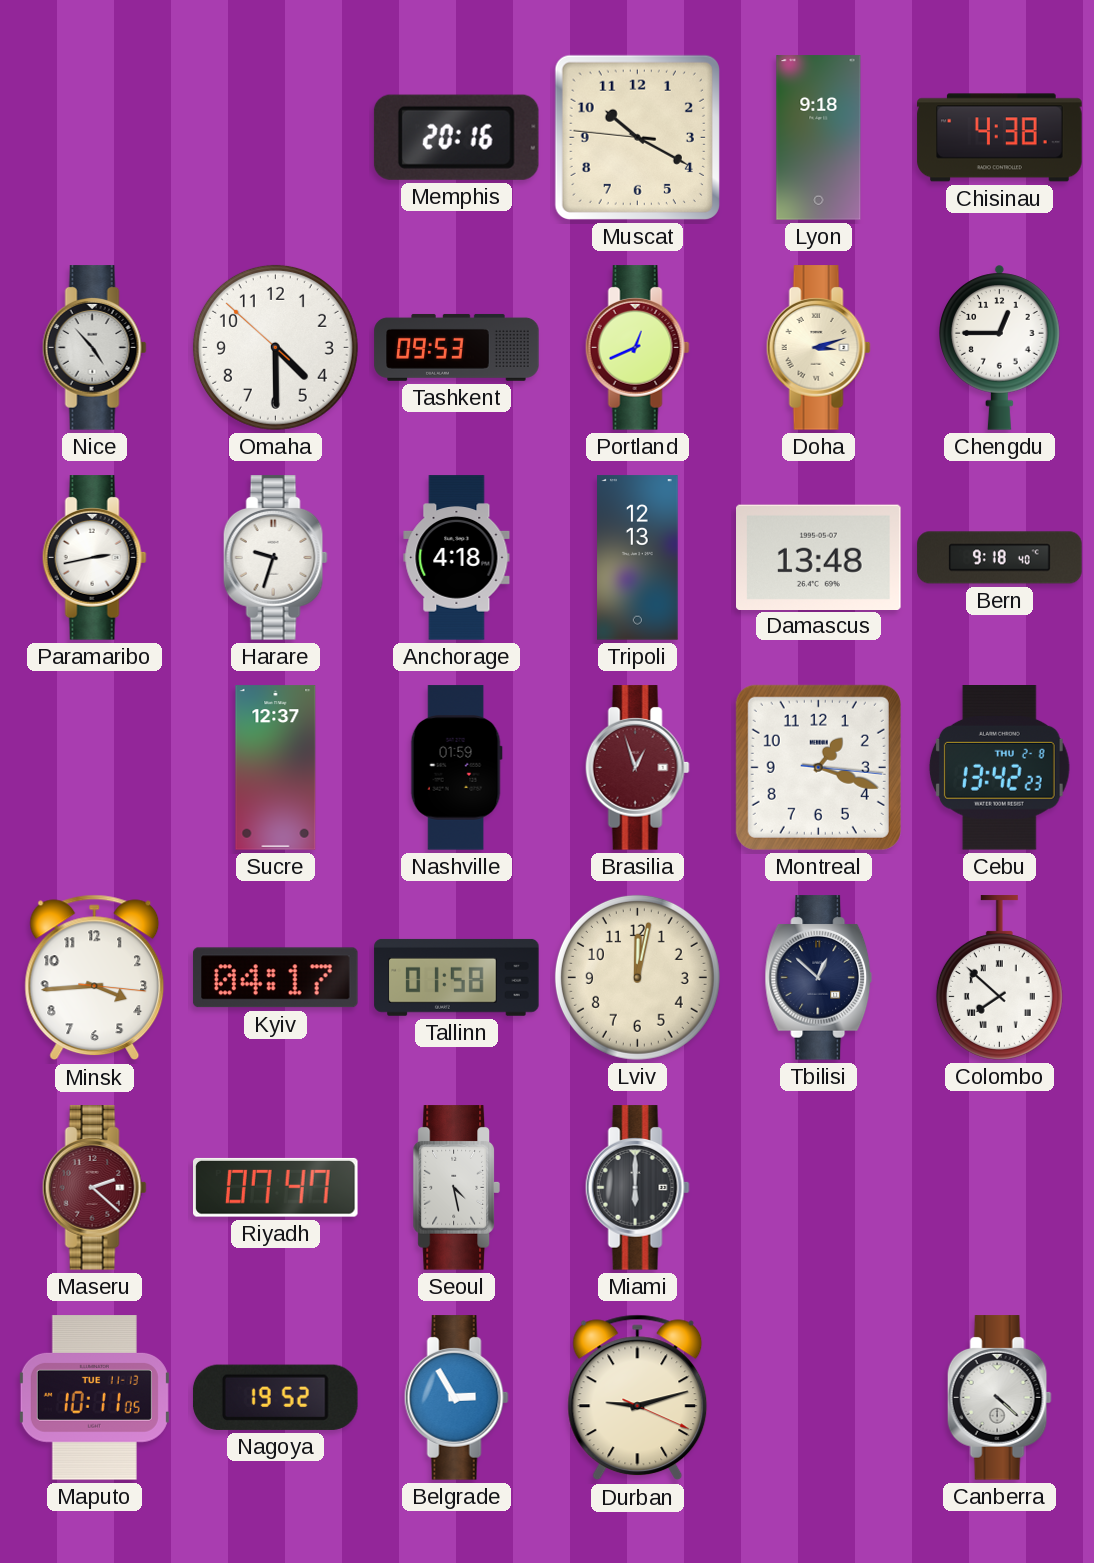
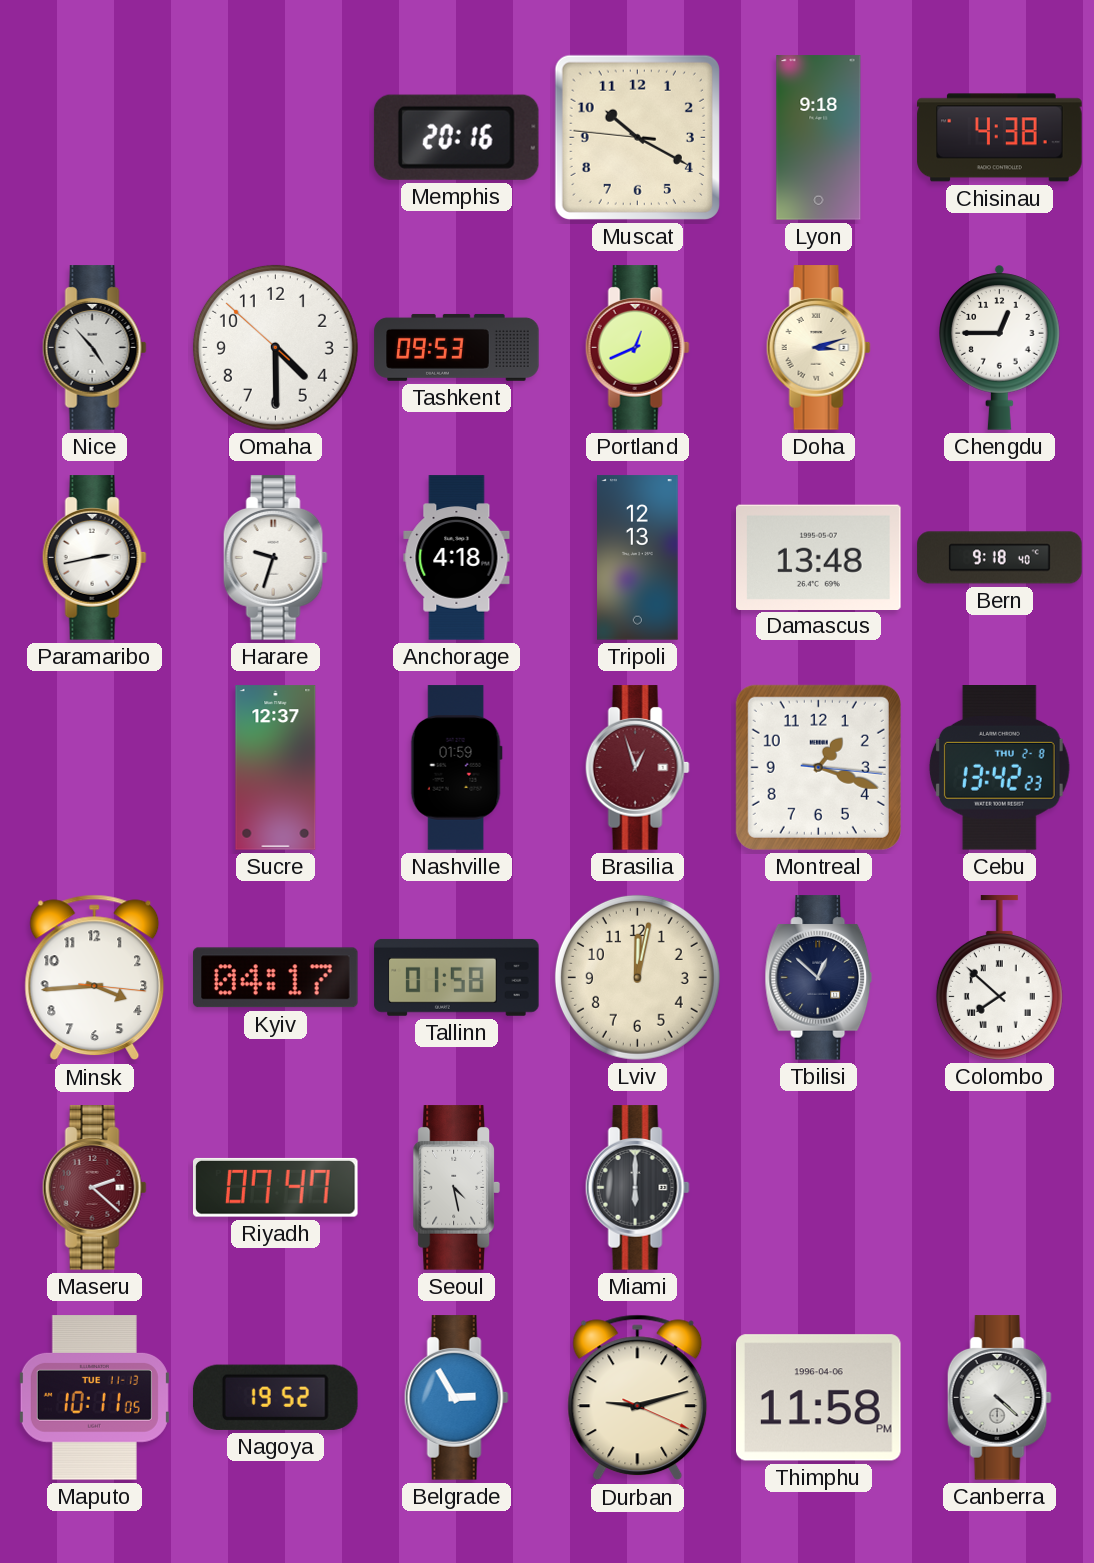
Thimphu: none -> 11:58
